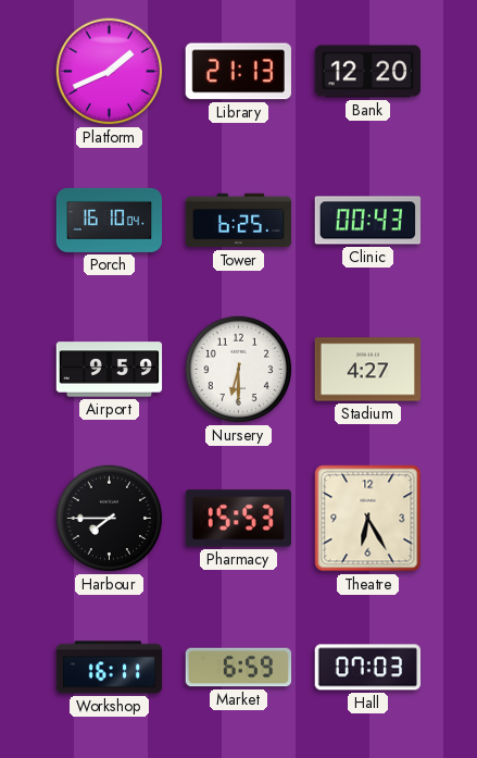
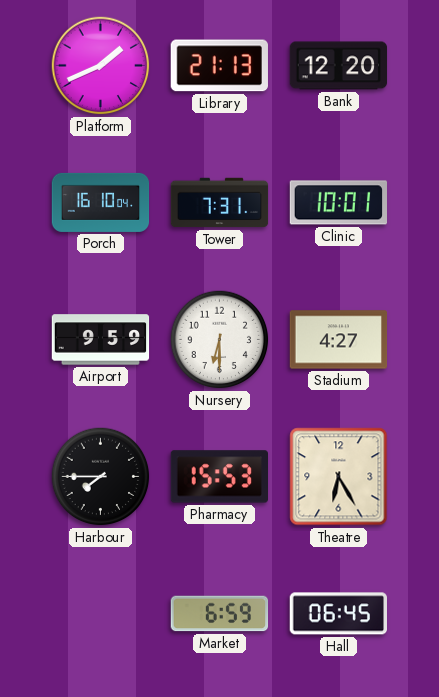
Tower: 6:25 -> 7:31
Clinic: 00:43 -> 10:01
Workshop: 16:11 -> none
Hall: 07:03 -> 06:45
